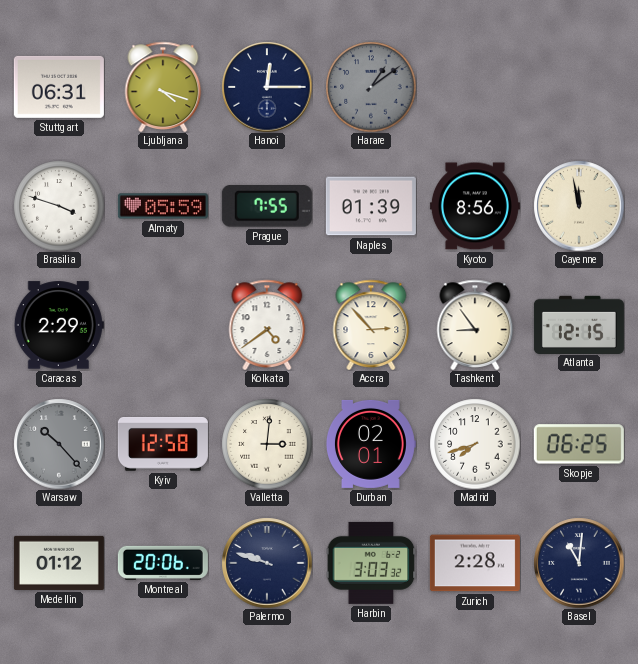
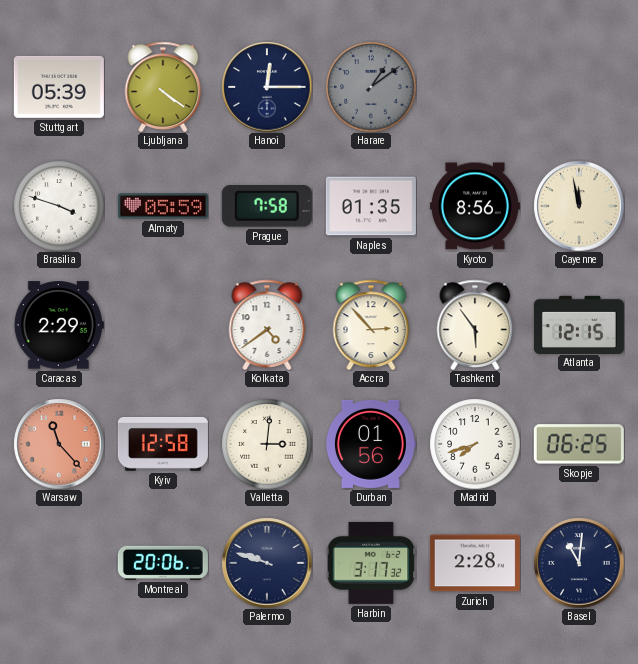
Stuttgart: 06:31 -> 05:39
Ljubljana: 4:18 -> 4:21
Prague: 7:55 -> 7:58
Naples: 01:39 -> 01:35
Tashkent: 8:54 -> 5:54
Warsaw: 10:23 -> 11:23
Warsaw dial: grey -> salmon
Durban: 02:01 -> 01:56
Medellin: 01:12 -> none
Harbin: 3:03 -> 3:17
